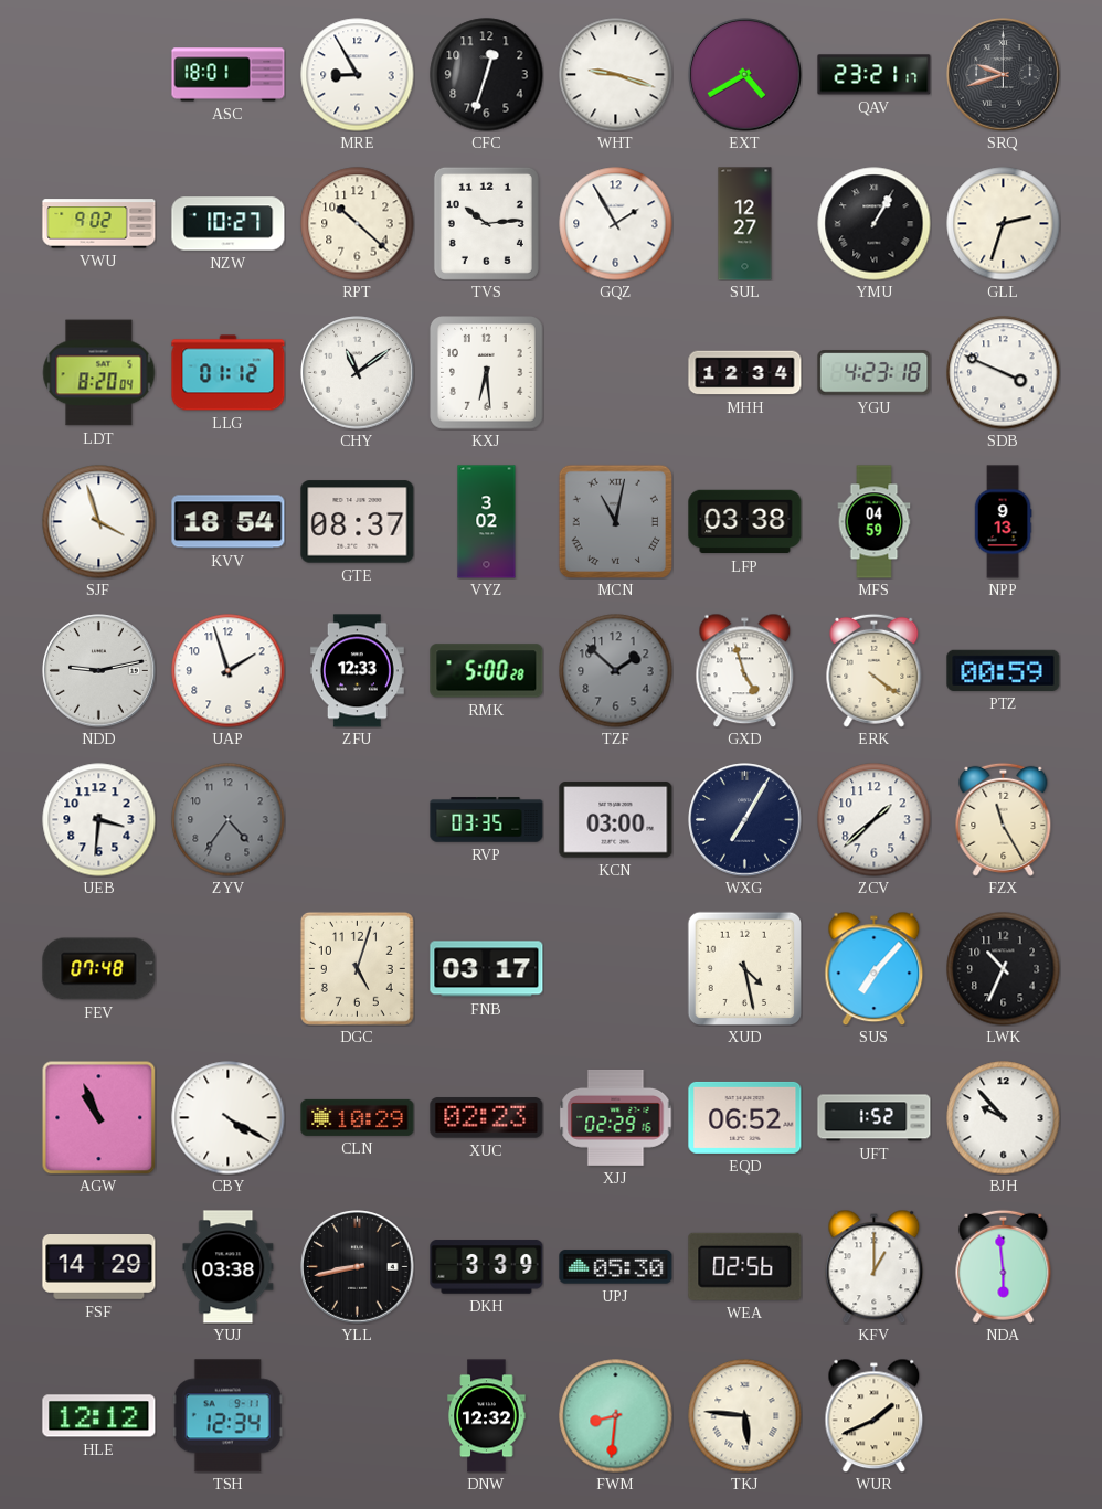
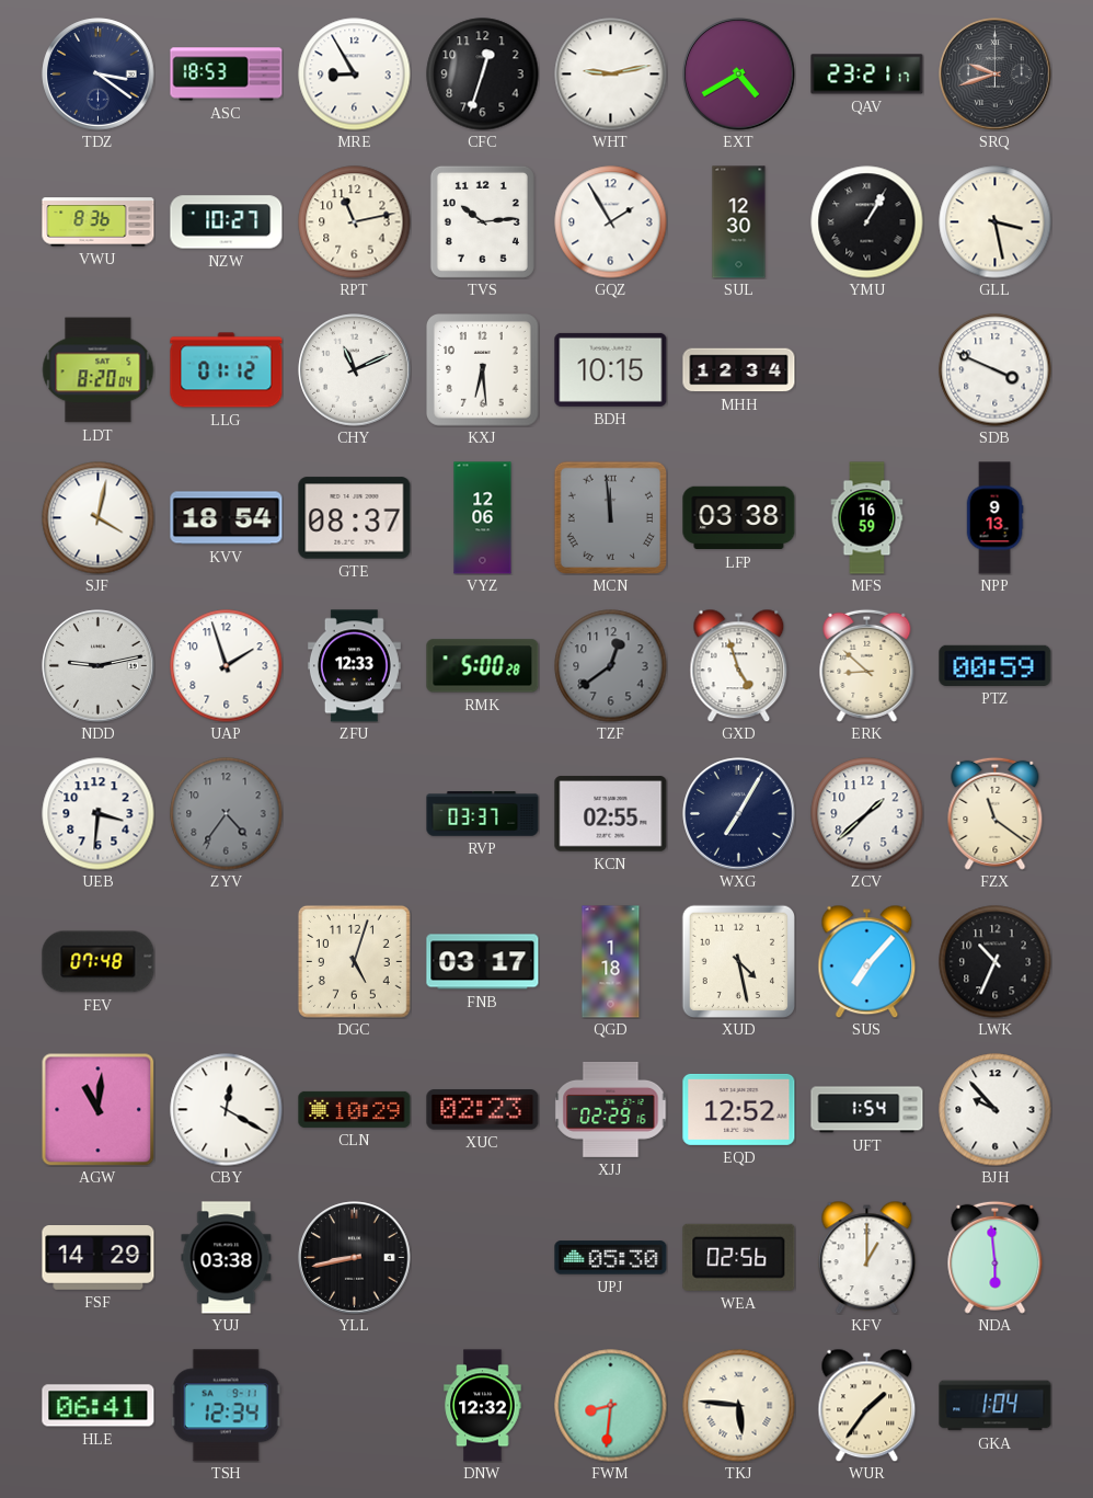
TDZ: none -> 3:21
ASC: 18:01 -> 18:53
WHT: 9:18 -> 9:13
VWU: 9:02 -> 8:36
RPT: 10:22 -> 11:13
SUL: 12:27 -> 12:30
GLL: 2:33 -> 3:28
CHY: 11:09 -> 11:11
BDH: none -> 10:15
YGU: 4:23 -> none
SJF: 3:57 -> 4:02
VYZ: 3:02 -> 12:06
MCN: 11:02 -> 11:59
MFS: 04:59 -> 16:59
TZF: 1:52 -> 12:39
ERK: 4:21 -> 8:52
RVP: 03:35 -> 03:37
KCN: 03:00 -> 02:55
FZX: 11:25 -> 11:21
QGD: none -> 1:18
AGW: 10:56 -> 11:01
CBY: 4:20 -> 12:20
EQD: 06:52 -> 12:52
UFT: 1:52 -> 1:54
DKH: 3:39 -> none
HLE: 12:12 -> 06:41
WUR: 1:41 -> 1:36
GKA: none -> 1:04
